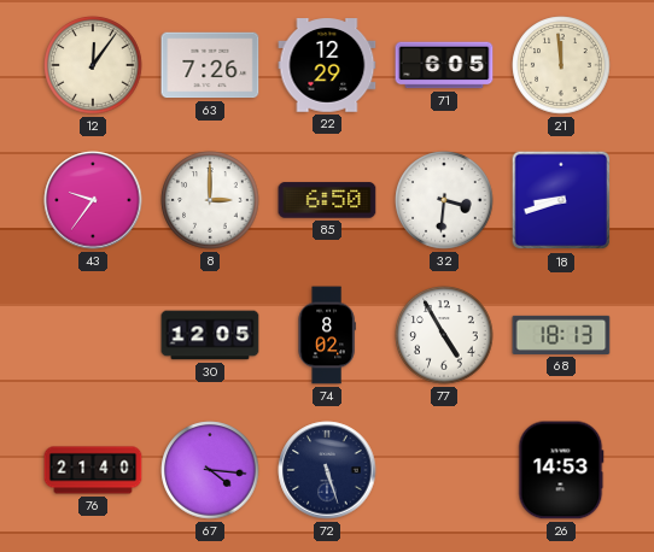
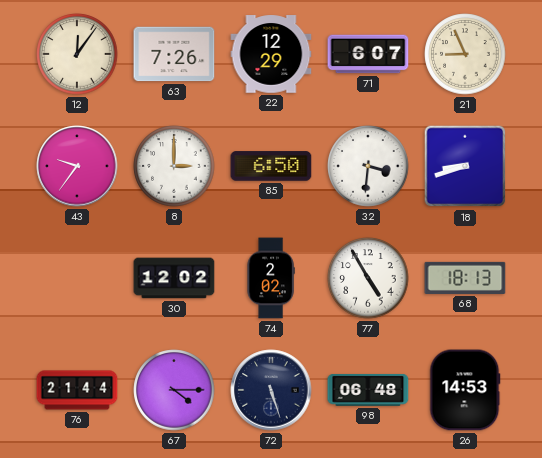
71: 6:05 -> 6:07
21: 11:59 -> 8:56
30: 12:05 -> 12:02
74: 8:02 -> 2:02
76: 21:40 -> 21:44
67: 4:16 -> 4:15
98: none -> 06:48
